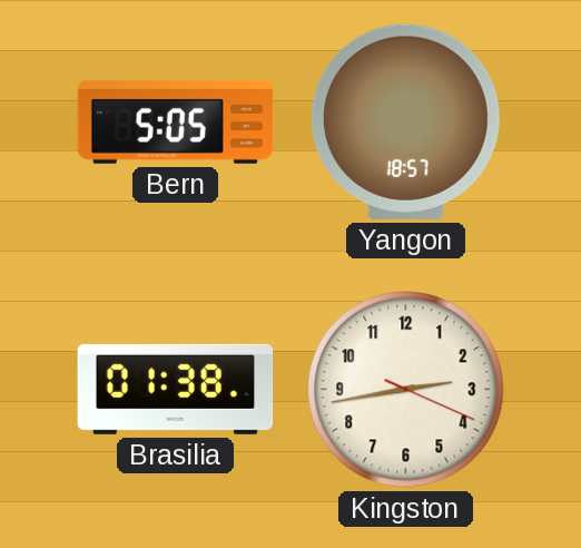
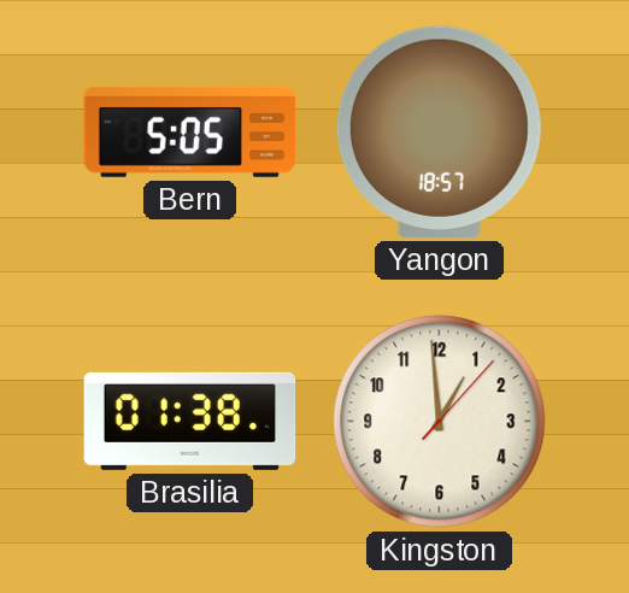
Kingston: 2:43 -> 12:59
